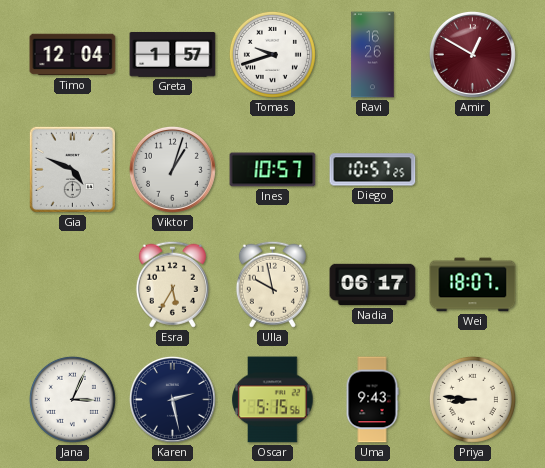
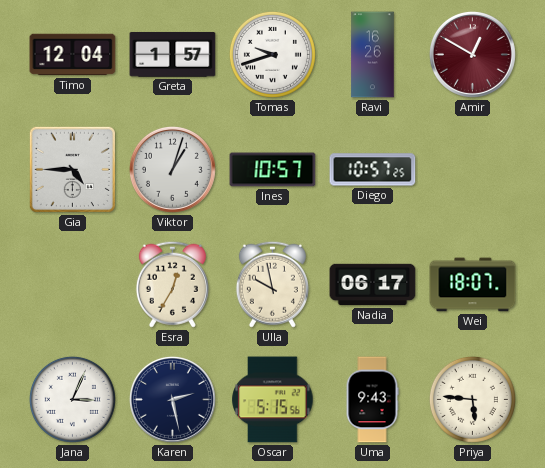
Gia: 4:49 -> 4:45
Esra: 5:35 -> 12:35
Priya: 8:46 -> 5:46
